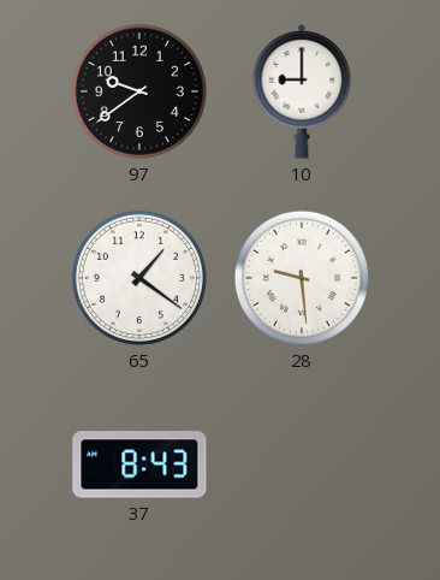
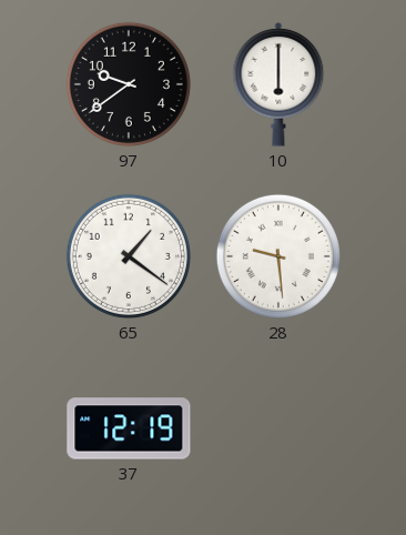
10: 9:00 -> 6:00
37: 8:43 -> 12:19
